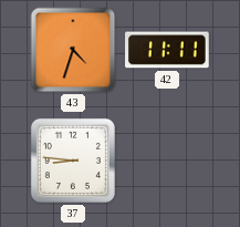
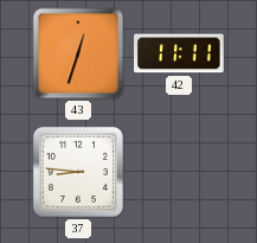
43: 4:33 -> 12:33
